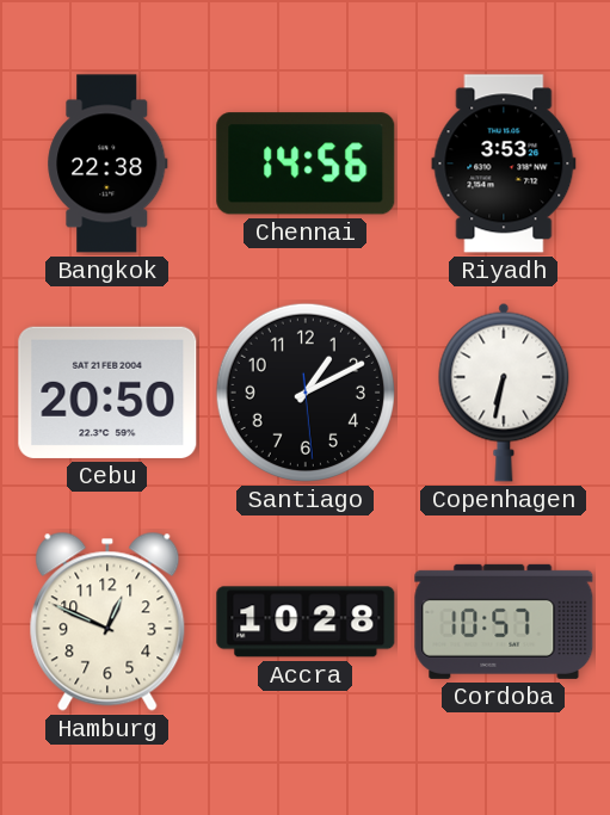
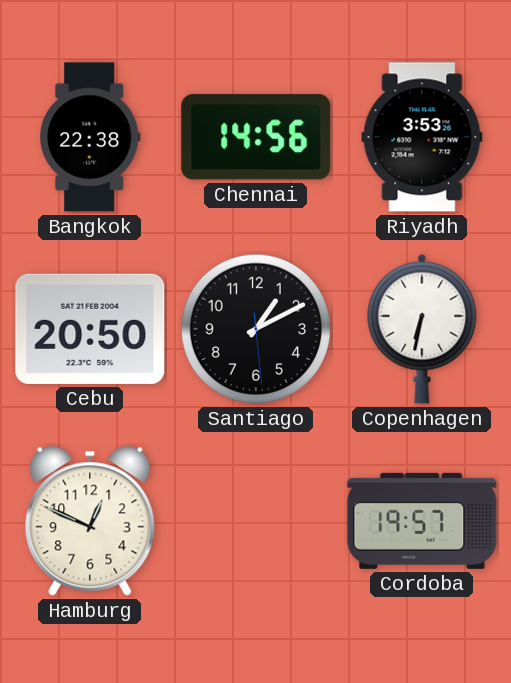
Accra: 10:28 -> none
Cordoba: 10:57 -> 19:57
